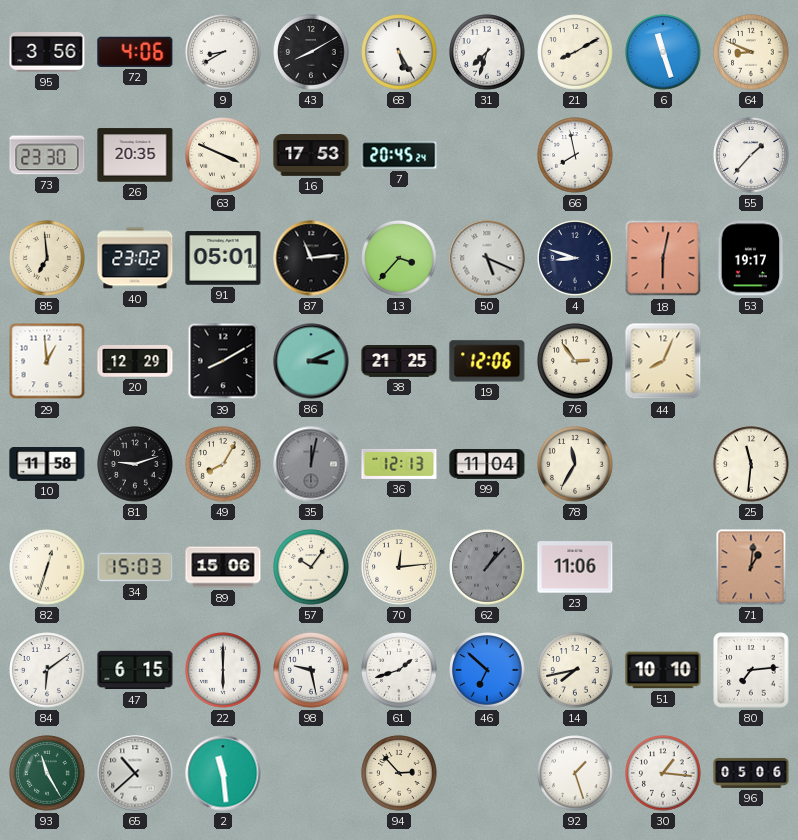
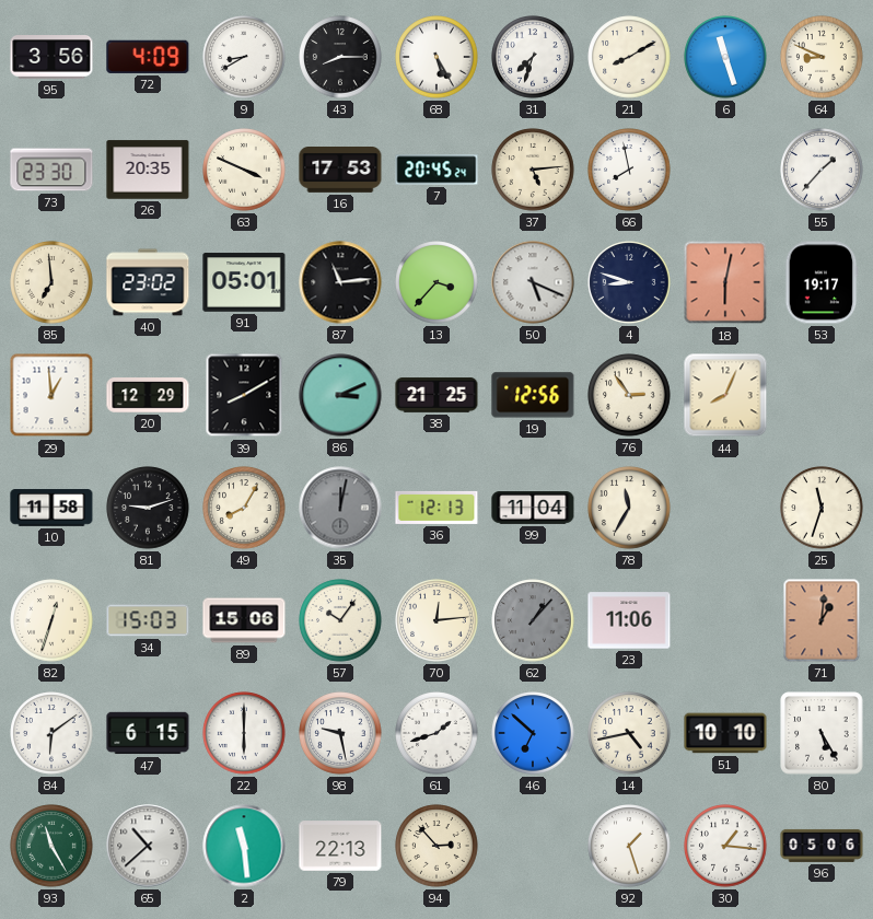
72: 4:06 -> 4:09
43: 8:10 -> 8:15
37: none -> 5:14
19: 12:06 -> 12:56
25: 11:31 -> 11:33
14: 7:43 -> 4:43
80: 7:14 -> 5:25
79: none -> 22:13
